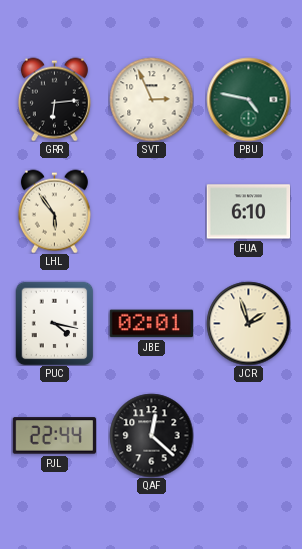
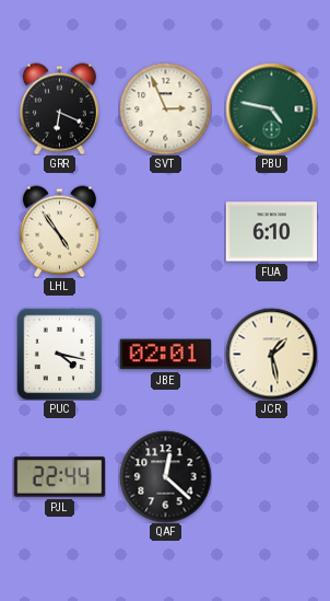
GRR: 6:14 -> 6:19
LHL: 5:54 -> 4:54
JCR: 1:57 -> 1:28
